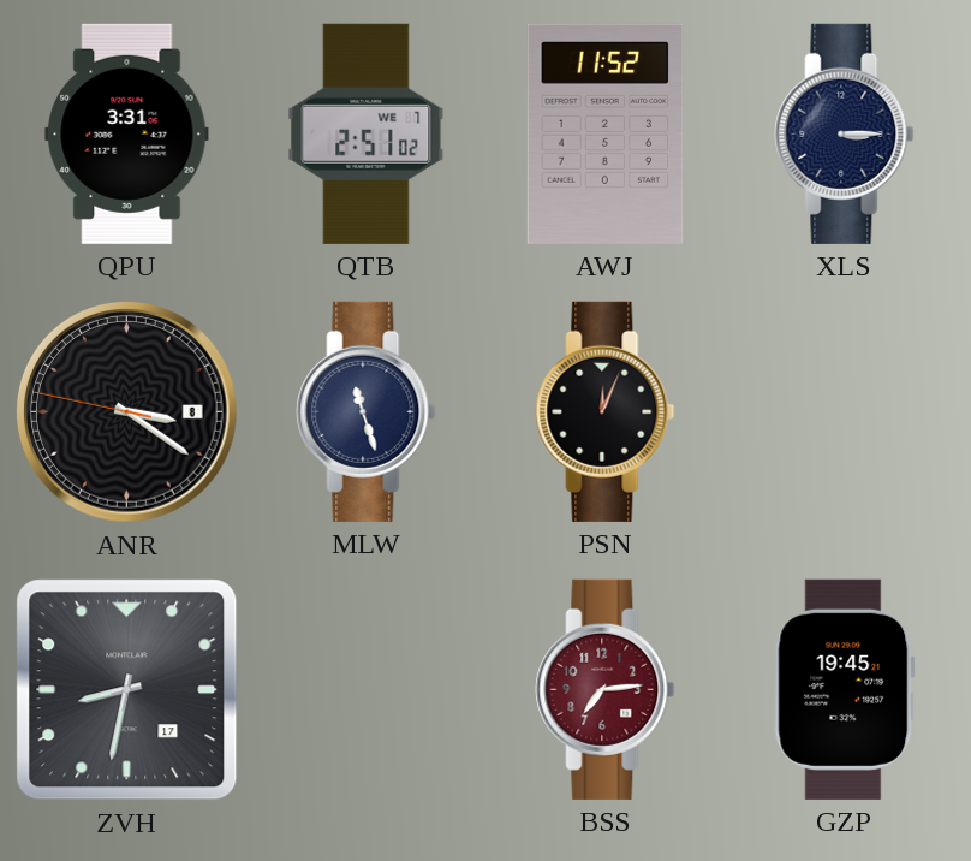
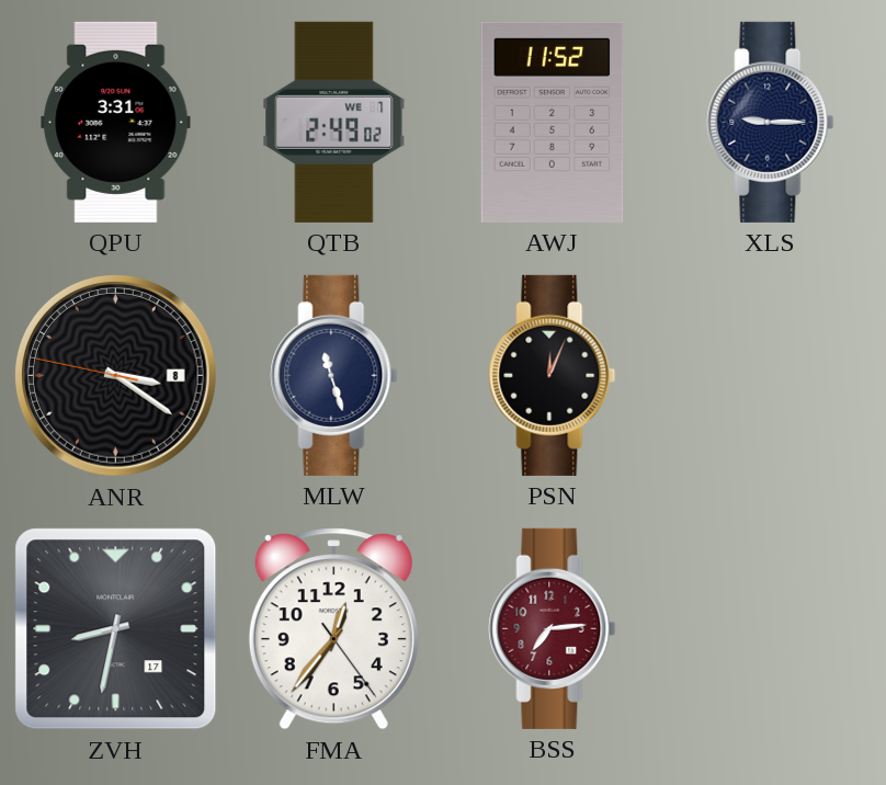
QTB: 2:51 -> 2:49
XLS: 3:15 -> 9:15
FMA: none -> 12:36
GZP: 19:45 -> none
